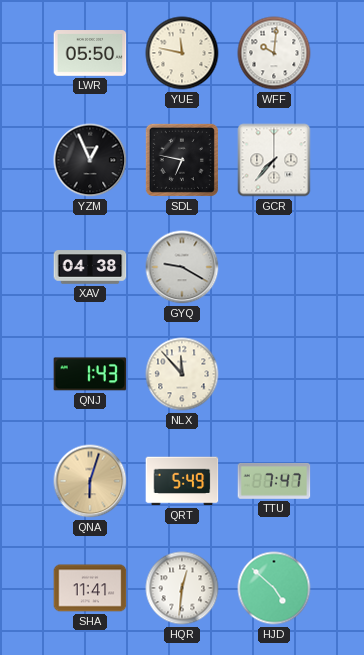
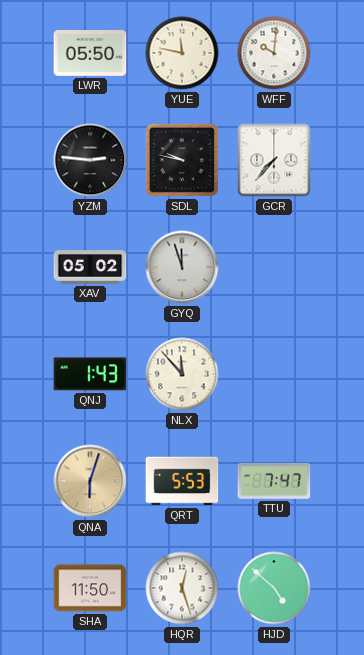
YZM: 12:56 -> 2:46
SDL: 6:47 -> 9:47
XAV: 04:38 -> 05:02
GYQ: 9:20 -> 11:57
QRT: 5:49 -> 5:53
SHA: 11:41 -> 11:50
HQR: 12:31 -> 12:27
